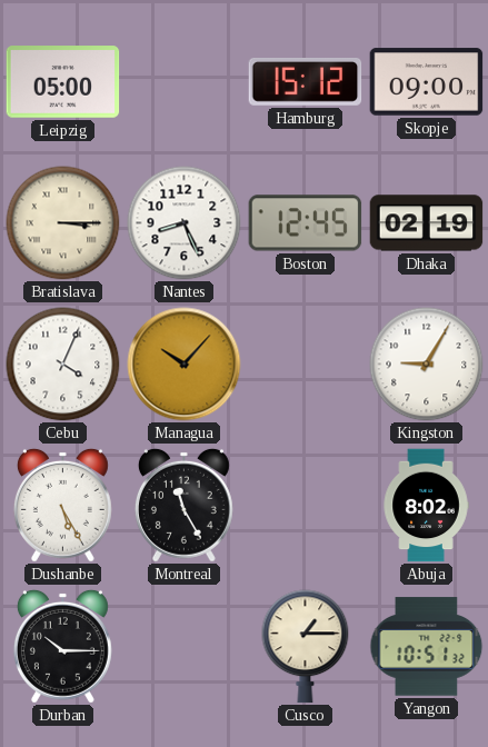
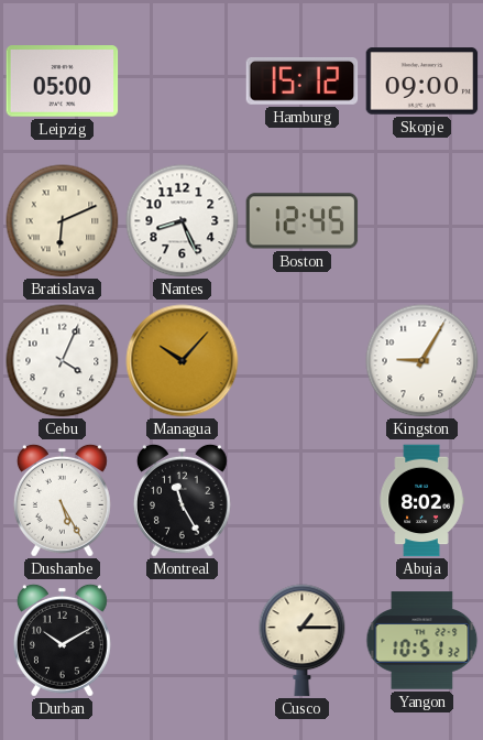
Bratislava: 3:15 -> 6:11
Dhaka: 02:19 -> none
Durban: 10:15 -> 10:10
